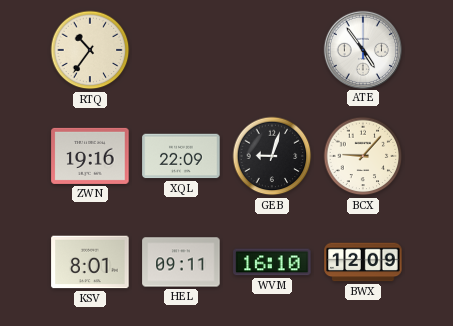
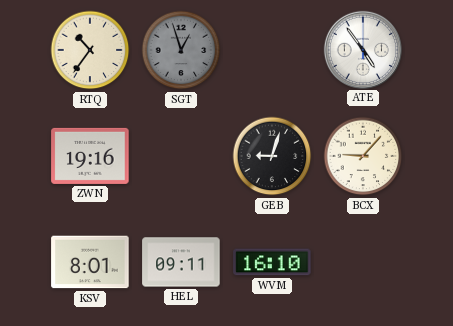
SGT: none -> 12:57
XQL: 22:09 -> none
BWX: 12:09 -> none
